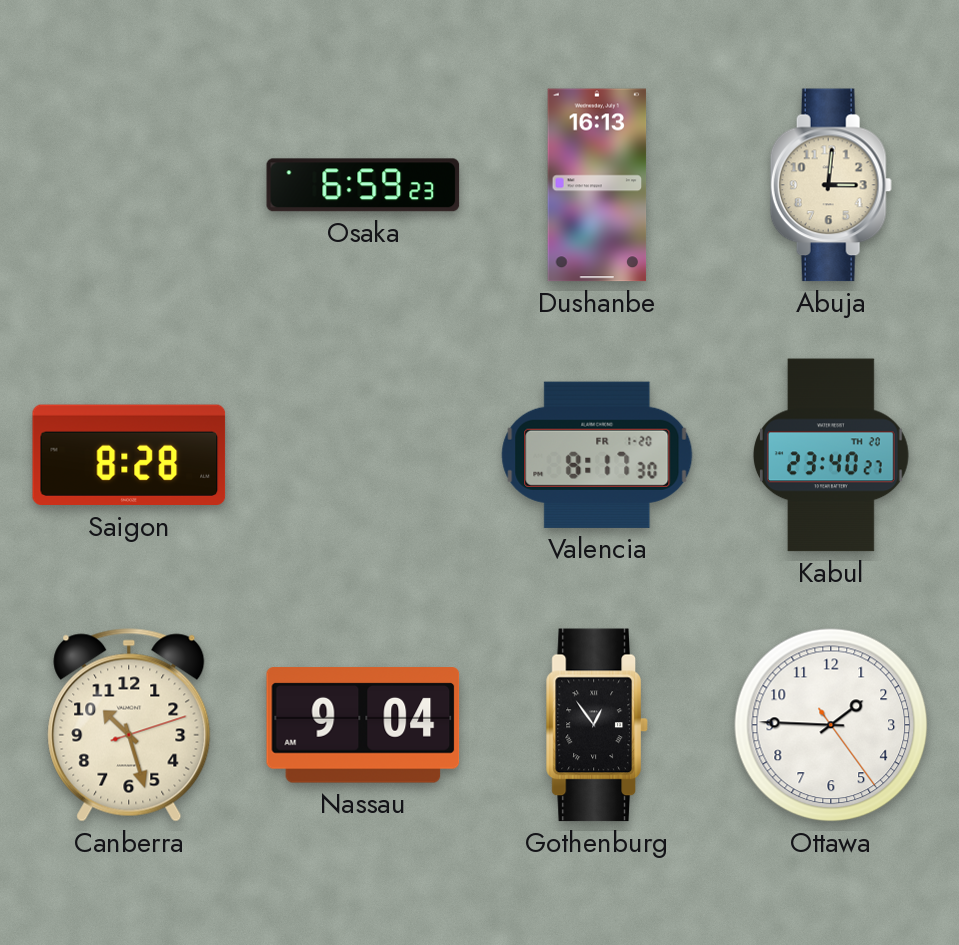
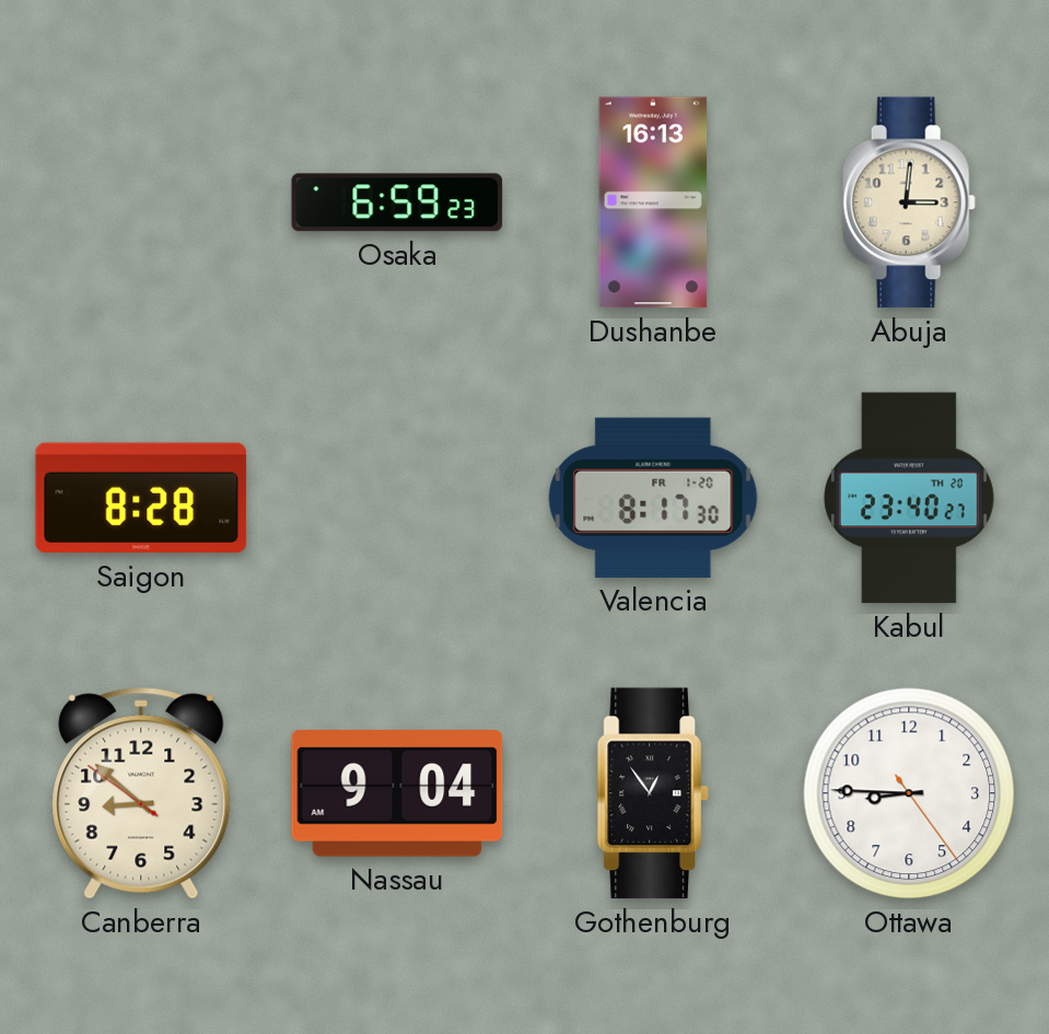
Canberra: 10:27 -> 8:51
Ottawa: 1:45 -> 8:45
